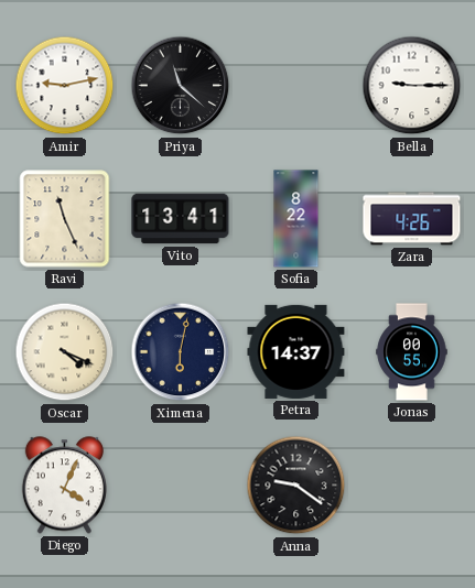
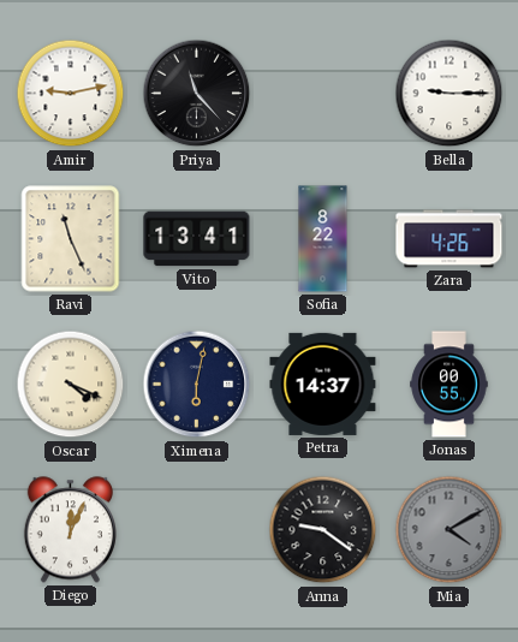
Priya: 11:22 -> 11:23
Diego: 4:04 -> 12:04
Mia: none -> 4:10
